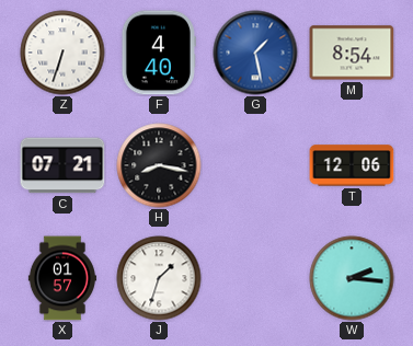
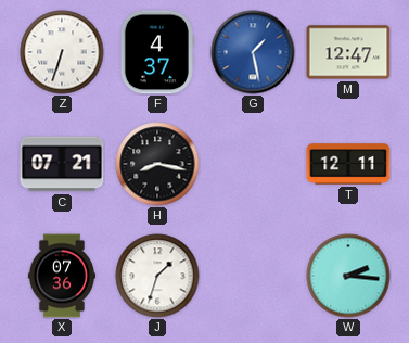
F: 4:40 -> 4:37
M: 8:54 -> 12:47
T: 12:06 -> 12:11
X: 01:57 -> 07:36
